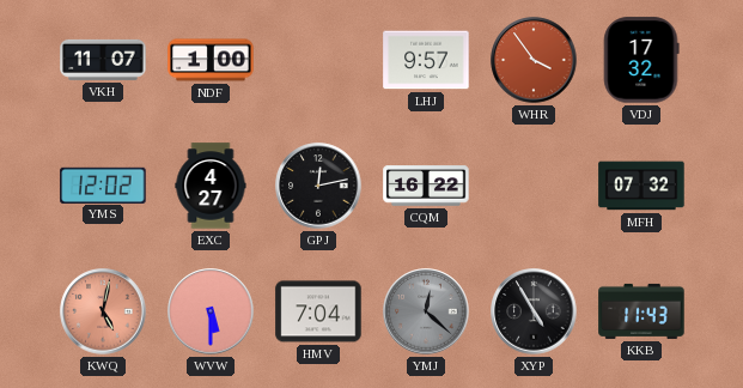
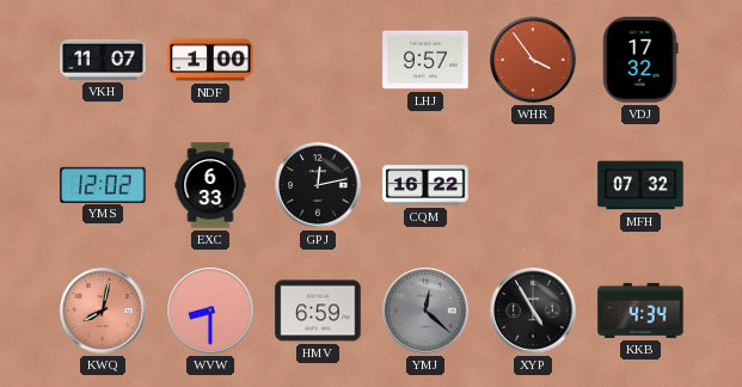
EXC: 4:27 -> 6:33
KWQ: 5:02 -> 8:02
WVW: 5:30 -> 8:30
HMV: 7:04 -> 6:59
KKB: 11:43 -> 4:34
